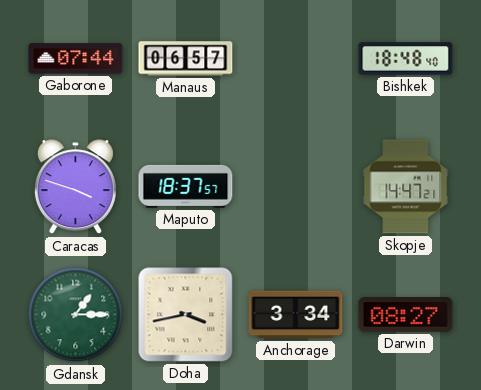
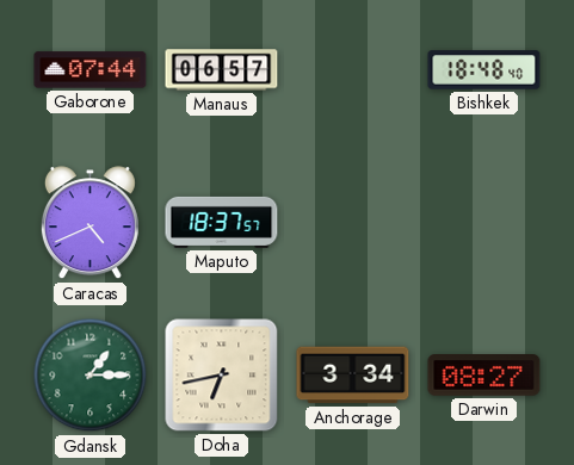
Caracas: 3:48 -> 4:41
Skopje: 14:47 -> none
Doha: 3:43 -> 6:43
